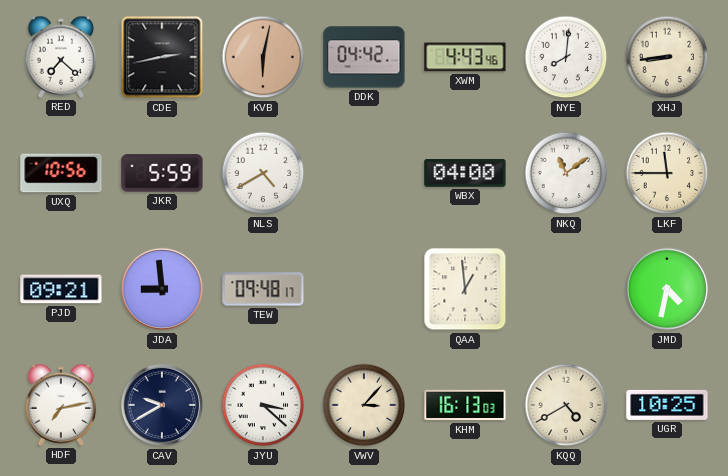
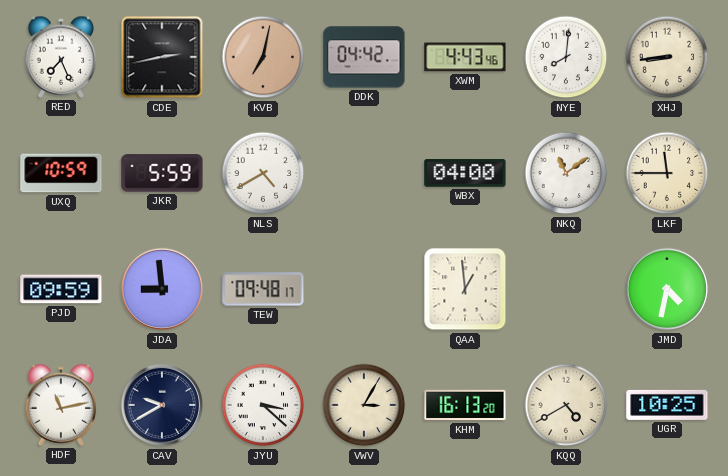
RED: 7:22 -> 7:26
KVB: 6:02 -> 7:02
UXQ: 10:56 -> 10:59
PJD: 09:21 -> 09:59
HDF: 7:13 -> 11:13
VWV: 3:07 -> 3:05
KHM: 16:13:03 -> 16:13:20
